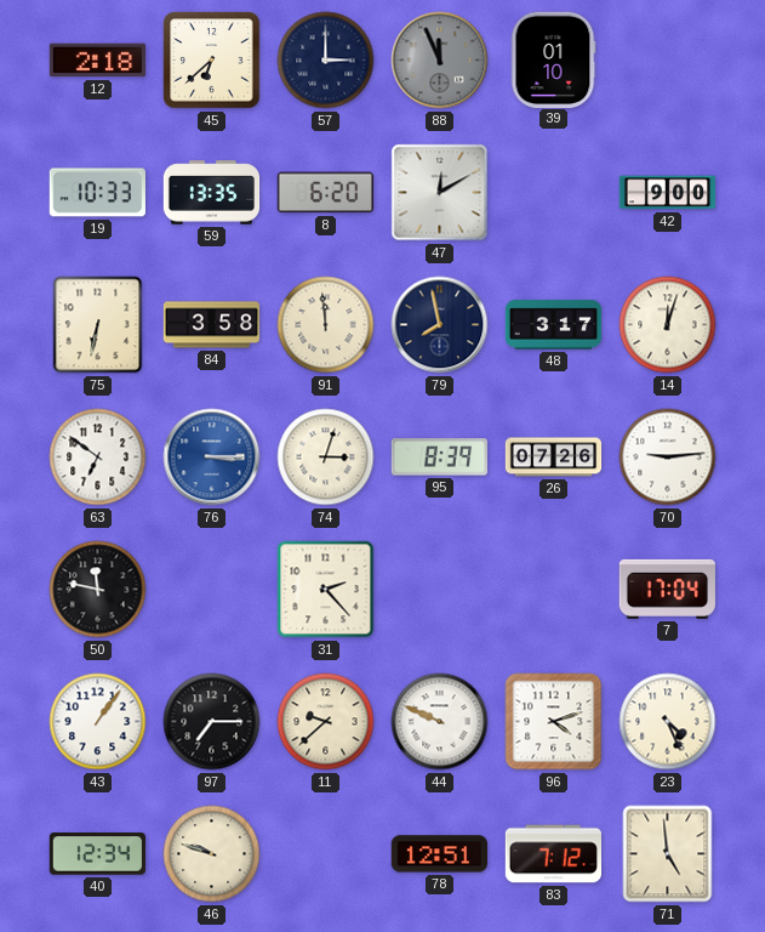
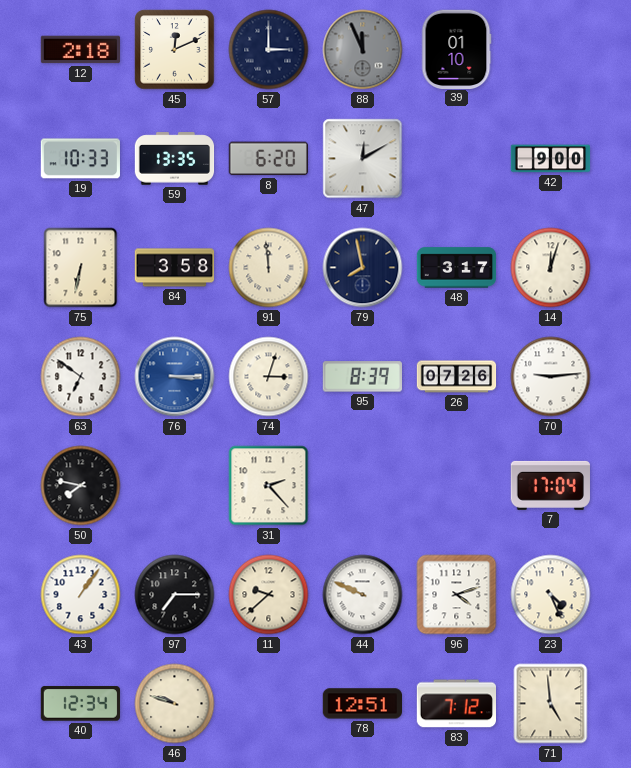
45: 6:38 -> 12:11
50: 11:47 -> 7:47
